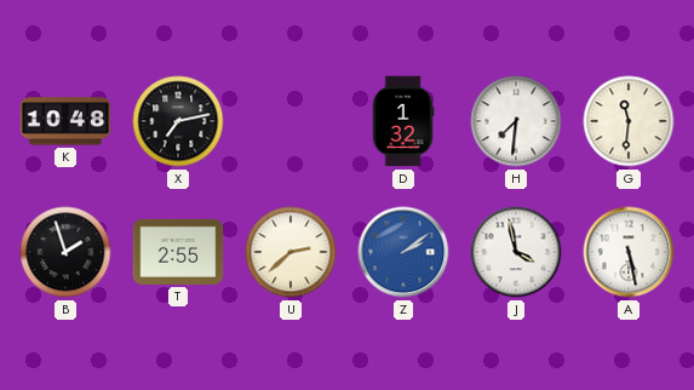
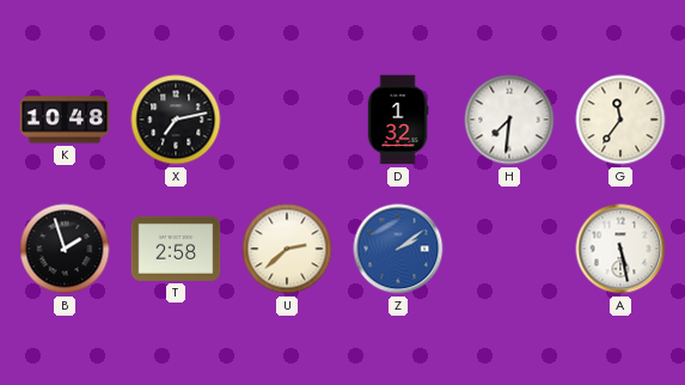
G: 11:31 -> 11:36
T: 2:55 -> 2:58
J: 3:58 -> none
